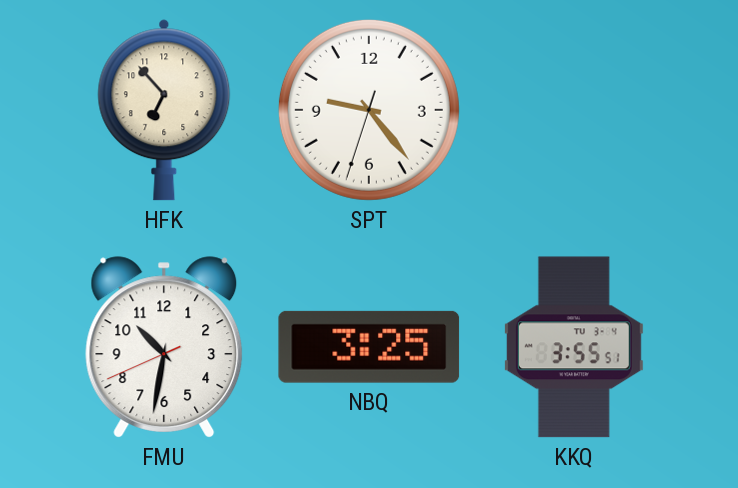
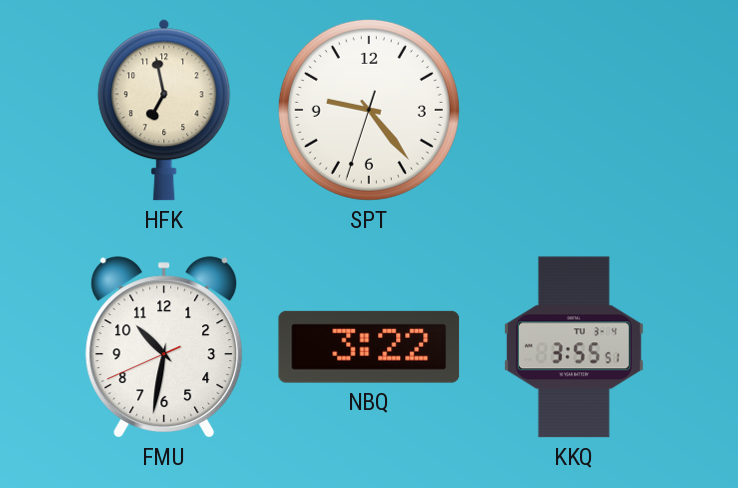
HFK: 6:53 -> 6:58
NBQ: 3:25 -> 3:22
